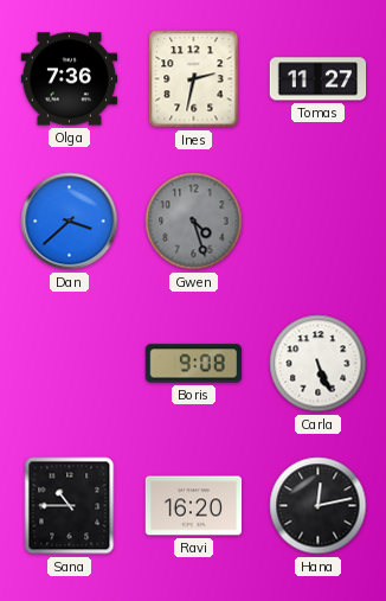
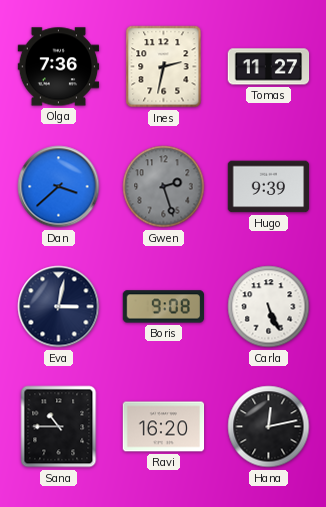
Gwen: 4:27 -> 2:27
Hugo: none -> 9:39
Eva: none -> 3:02
